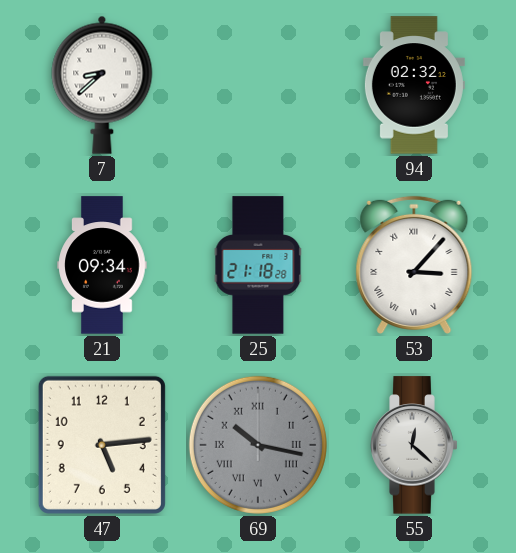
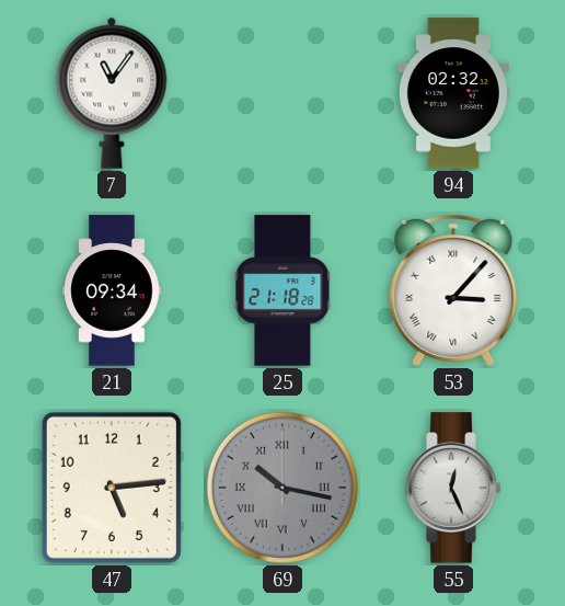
7: 8:38 -> 11:06
55: 12:22 -> 12:26
